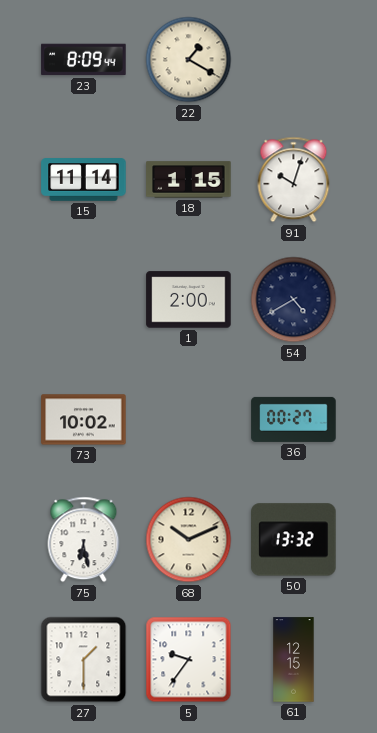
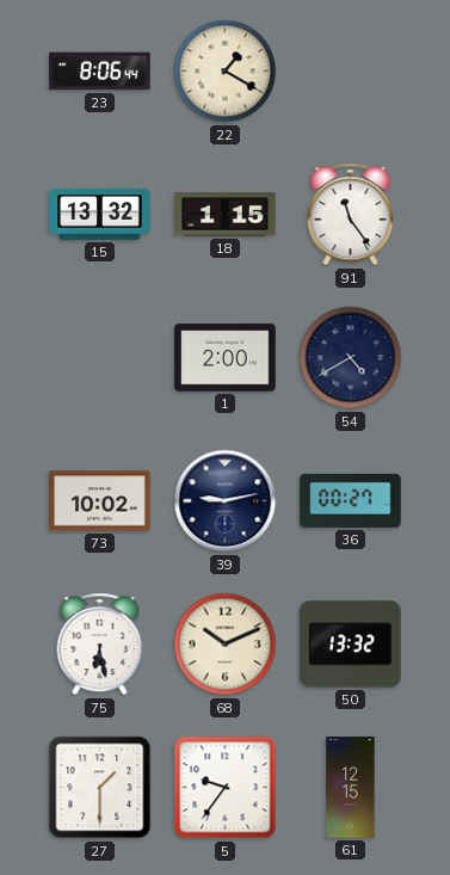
23: 8:09 -> 8:06
15: 11:14 -> 13:32
91: 10:03 -> 11:24
39: none -> 9:13
